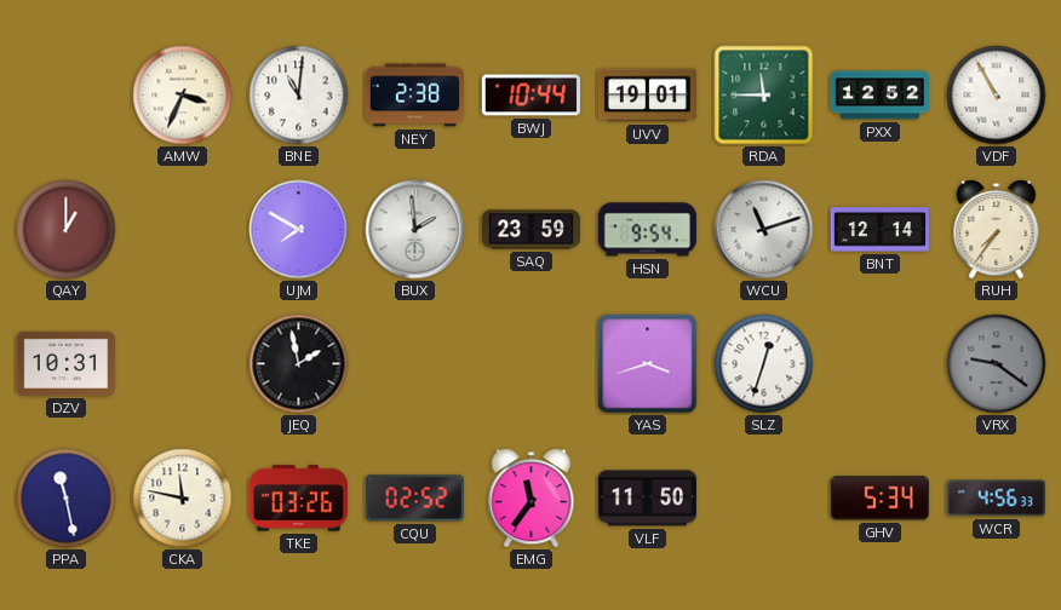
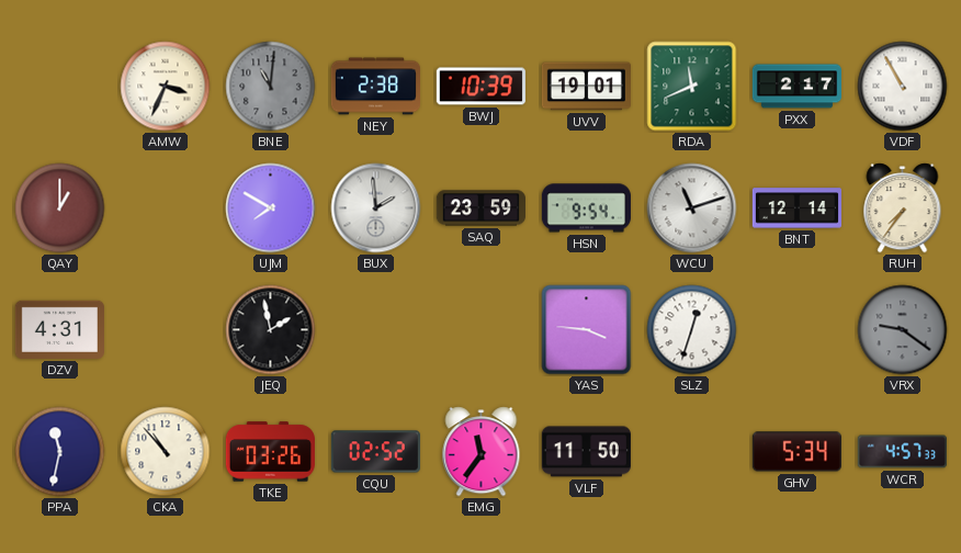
BNE dial: white -> grey
BWJ: 10:44 -> 10:39
RDA: 11:45 -> 11:41
PXX: 12:52 -> 2:17
DZV: 10:31 -> 4:31
YAS: 3:42 -> 3:46
PPA: 11:28 -> 11:32
CKA: 11:47 -> 10:53
WCR: 4:56 -> 4:57
